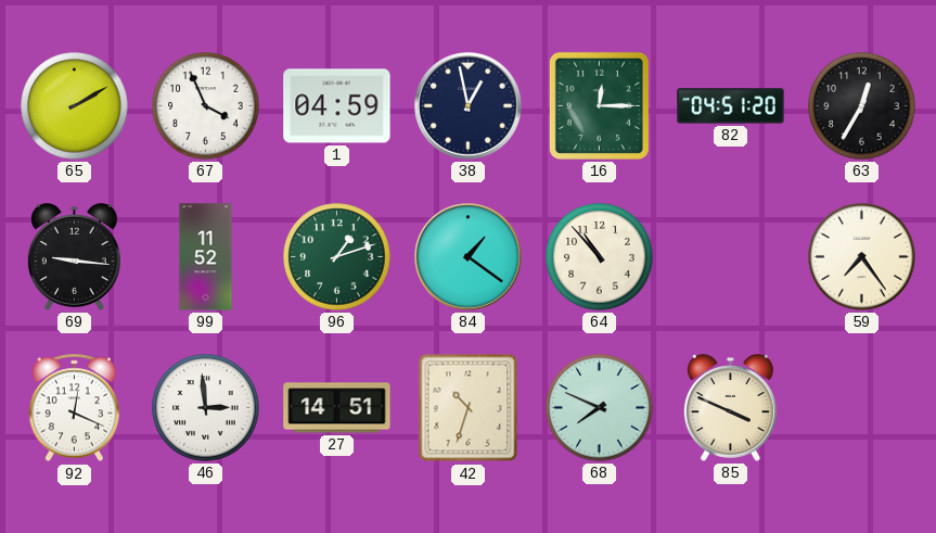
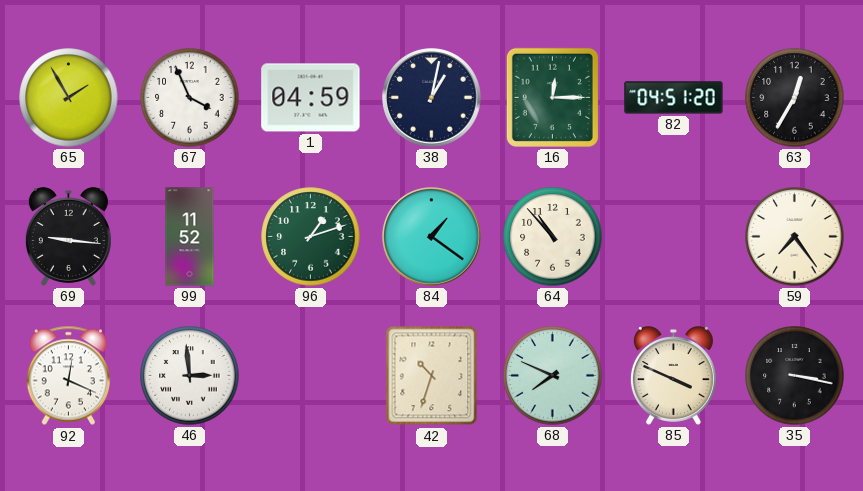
65: 2:10 -> 1:55
38: 12:58 -> 1:02
27: 14:51 -> none
35: none -> 3:17
